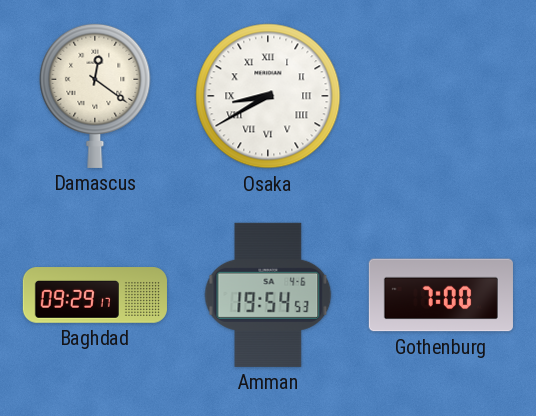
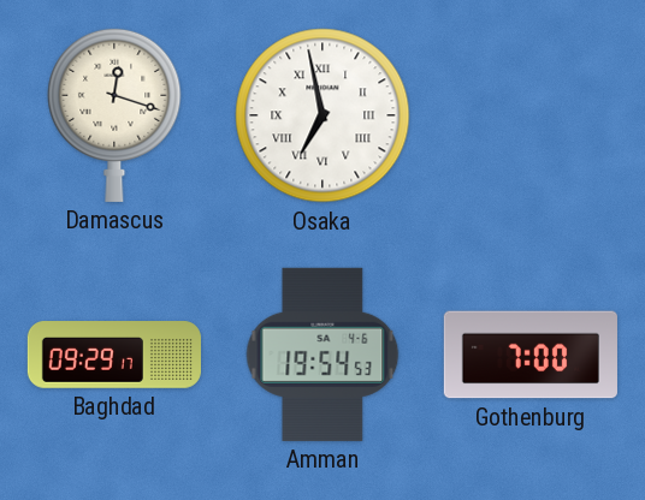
Damascus: 12:21 -> 12:18
Osaka: 8:40 -> 6:58
